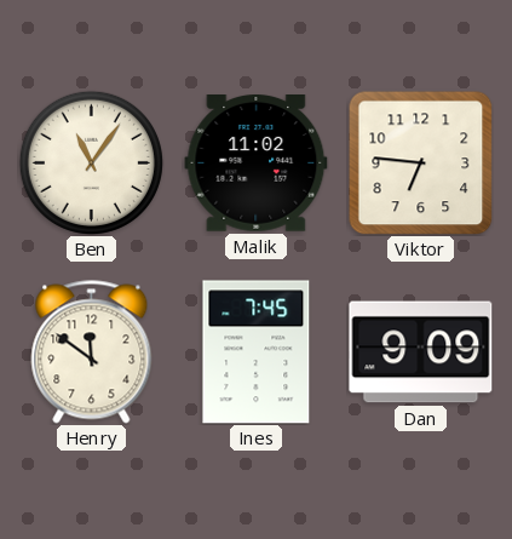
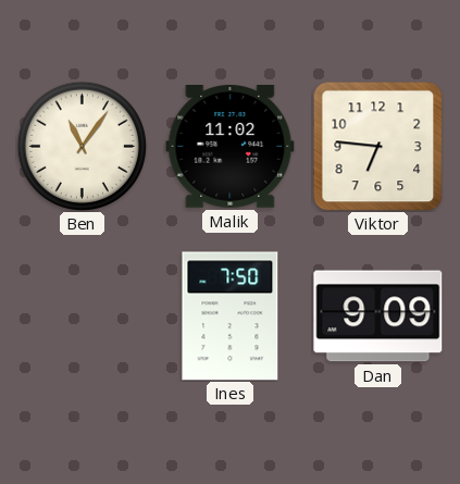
Henry: 11:51 -> none
Ines: 7:45 -> 7:50
